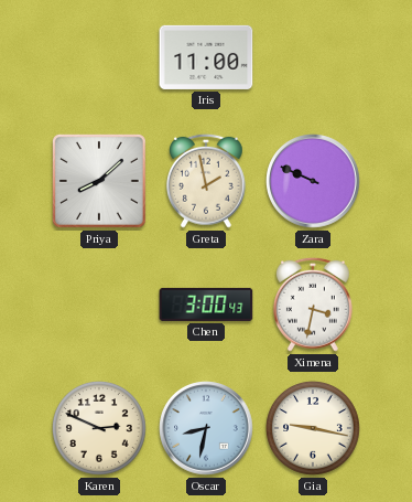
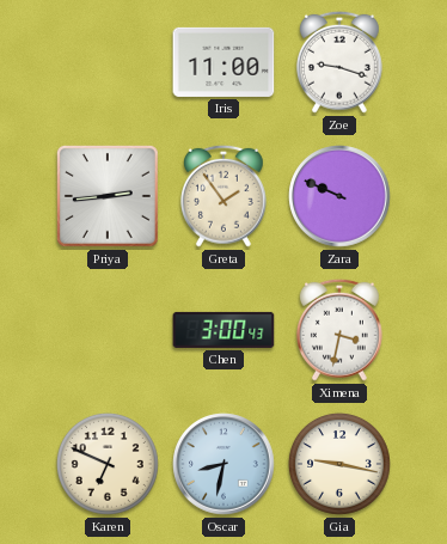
Zoe: none -> 9:18
Priya: 8:08 -> 2:44
Greta: 1:58 -> 1:54
Karen: 2:49 -> 6:49
